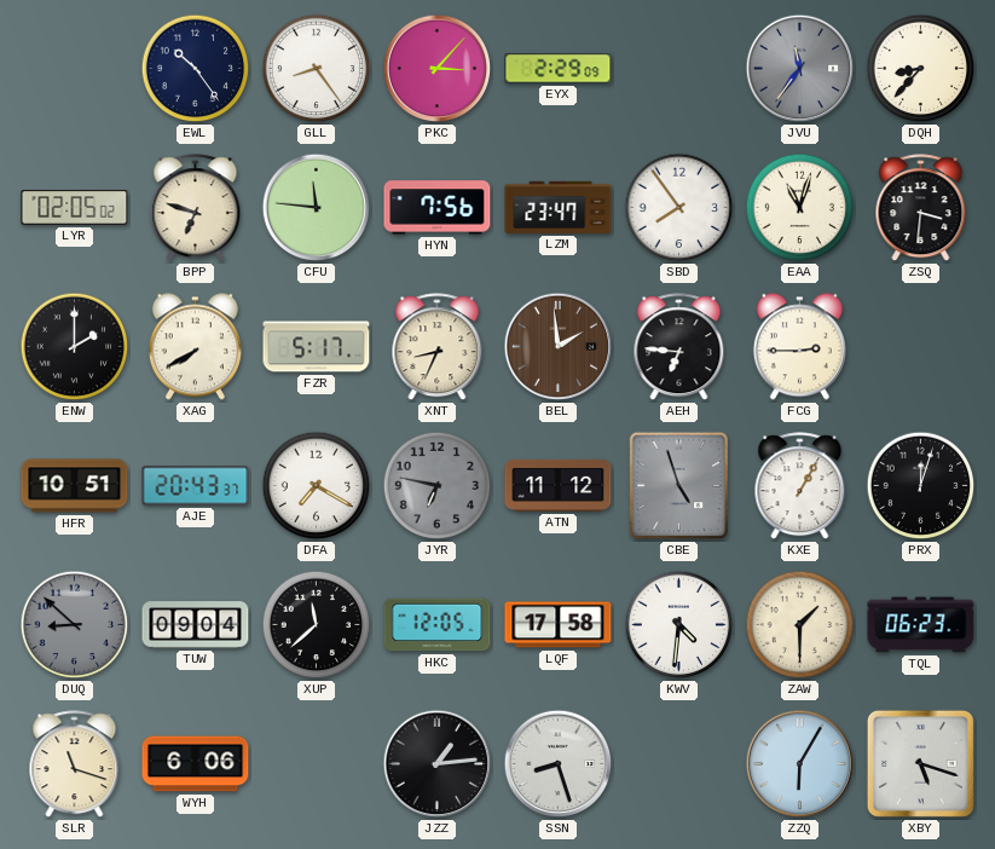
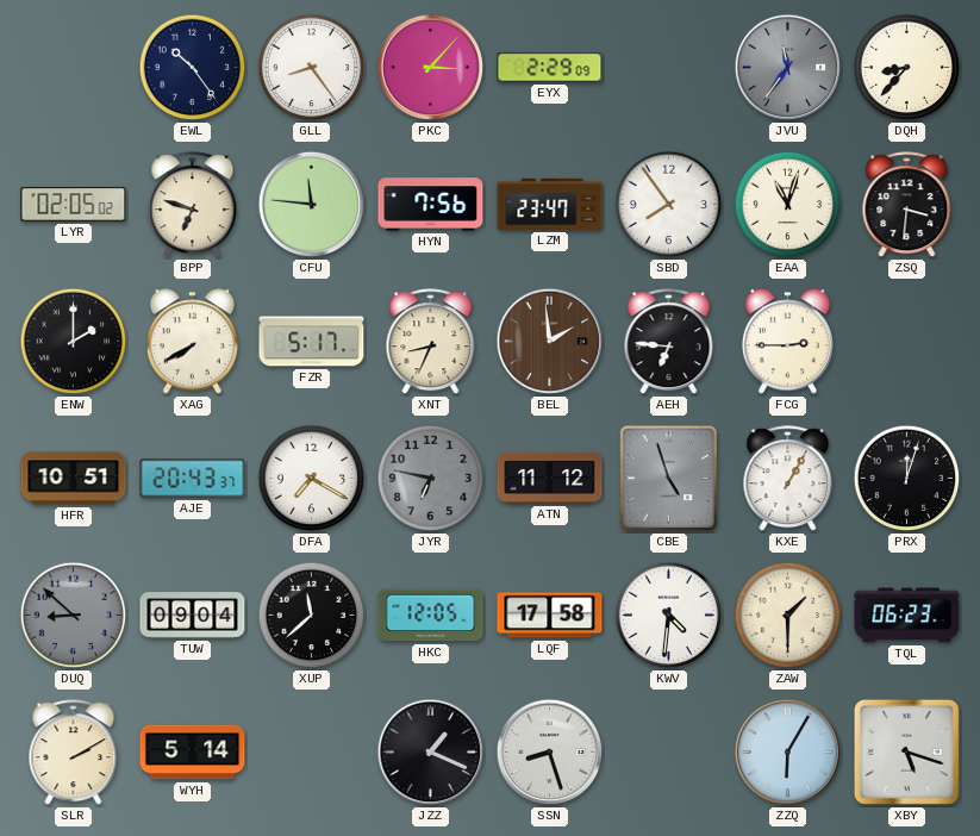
SLR: 11:18 -> 2:10
WYH: 6:06 -> 5:14
JZZ: 1:14 -> 1:19
